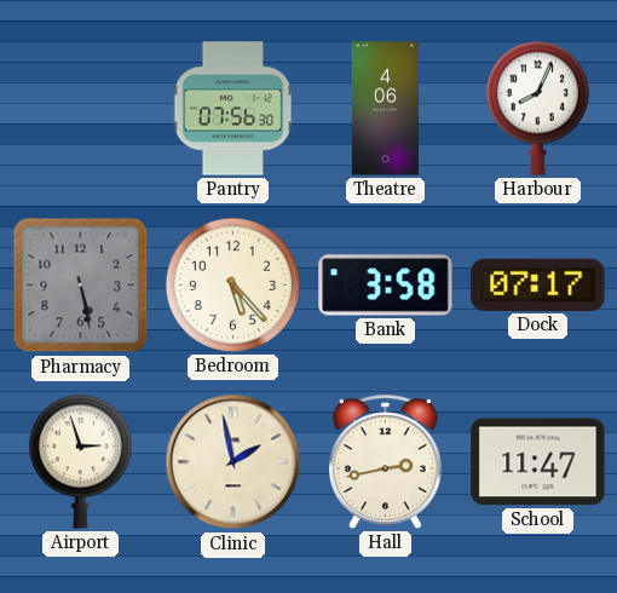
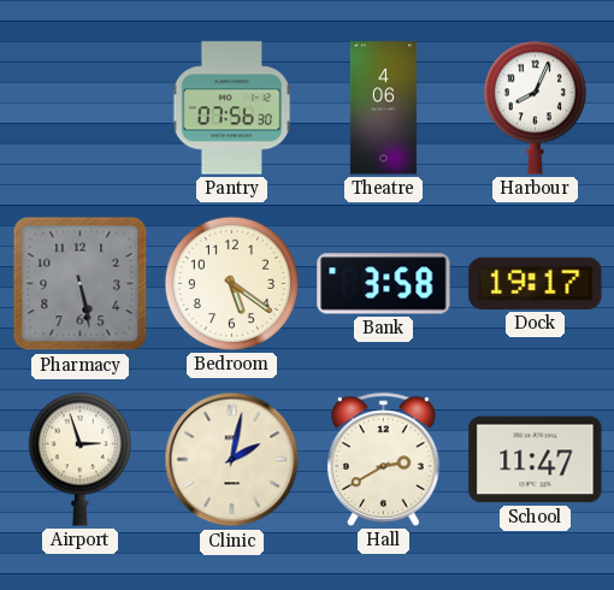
Bedroom: 5:23 -> 5:21
Dock: 07:17 -> 19:17
Clinic: 1:58 -> 2:02
Hall: 2:43 -> 2:40
